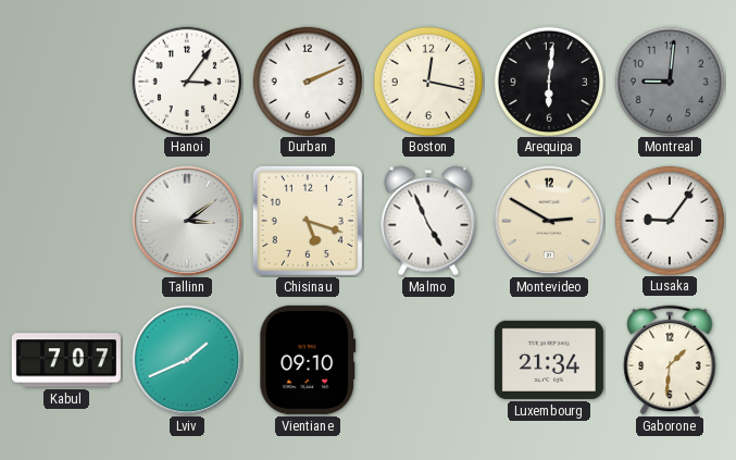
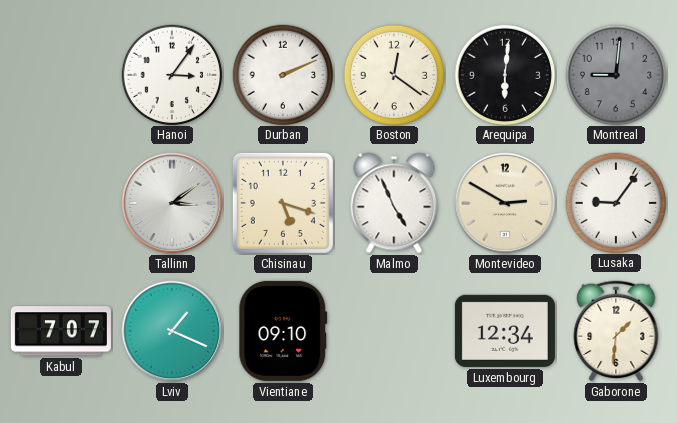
Boston: 12:17 -> 12:21
Lviv: 1:41 -> 1:19
Luxembourg: 21:34 -> 12:34
